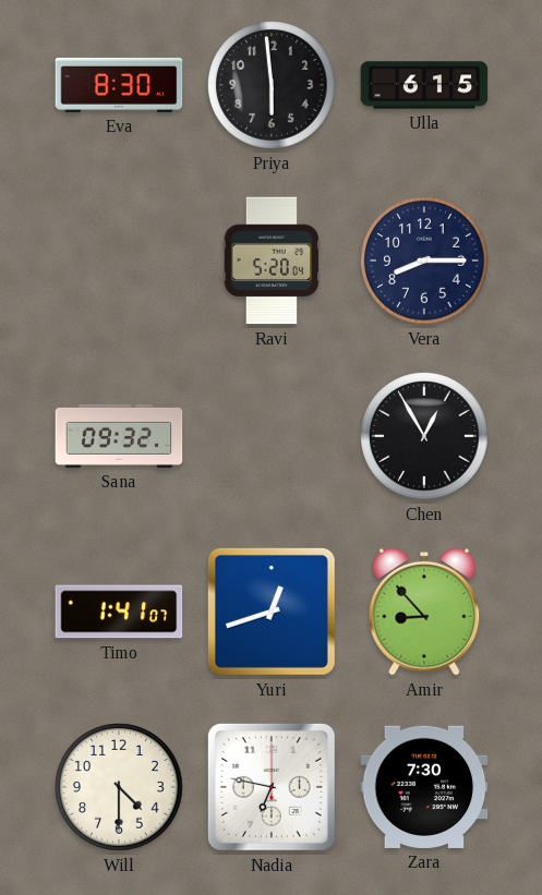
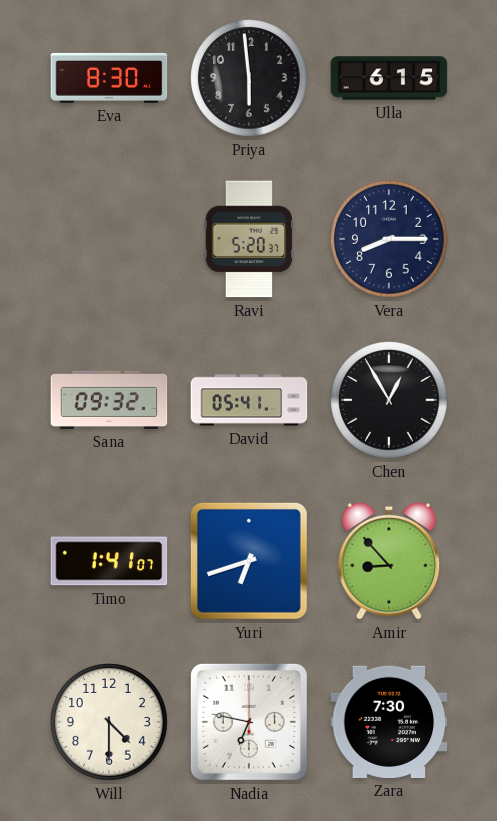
Ravi: 5:20:04 -> 5:20:37
David: none -> 05:41
Yuri: 12:42 -> 6:42
